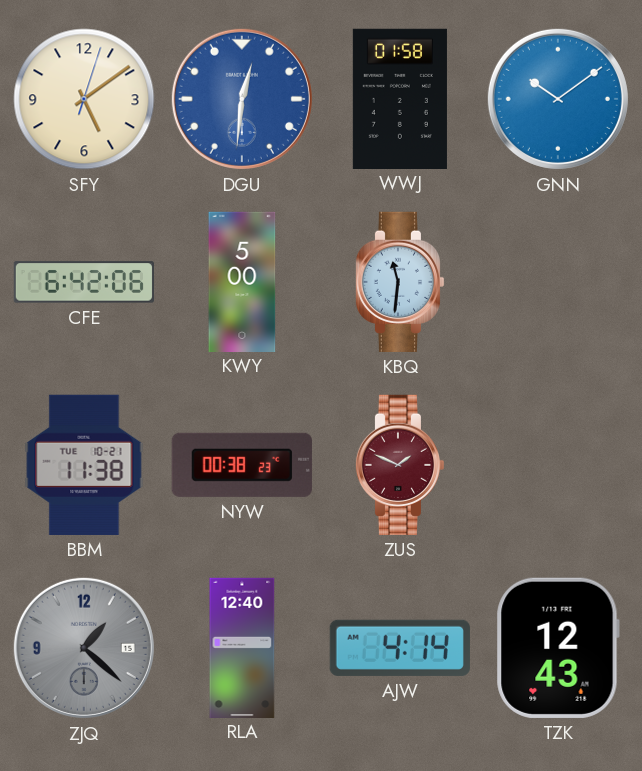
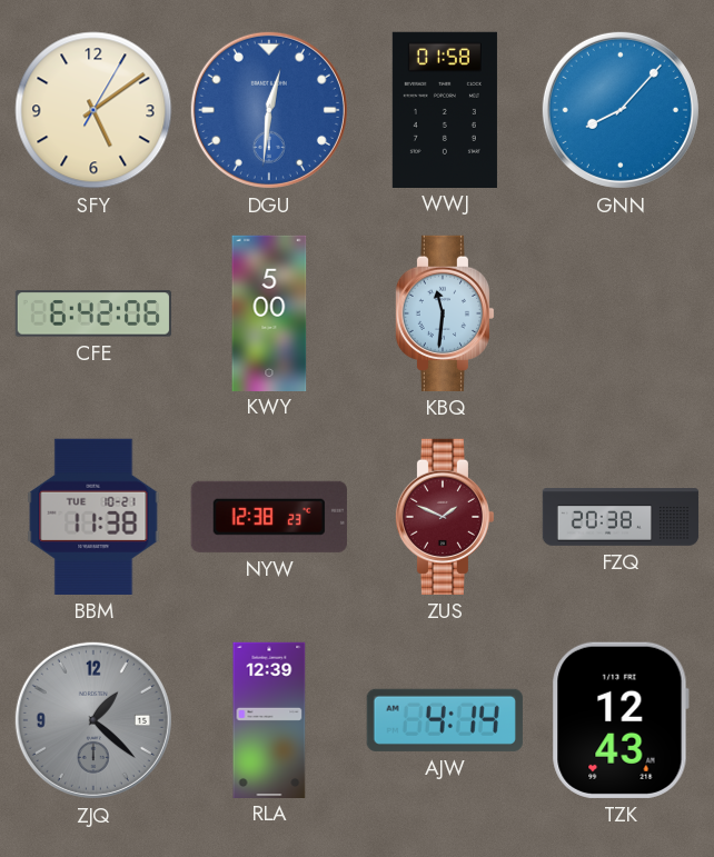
SFY: 5:09:03 -> 5:09:05
GNN: 10:09 -> 8:07
NYW: 00:38 -> 12:38
FZQ: none -> 20:38
RLA: 12:40 -> 12:39
